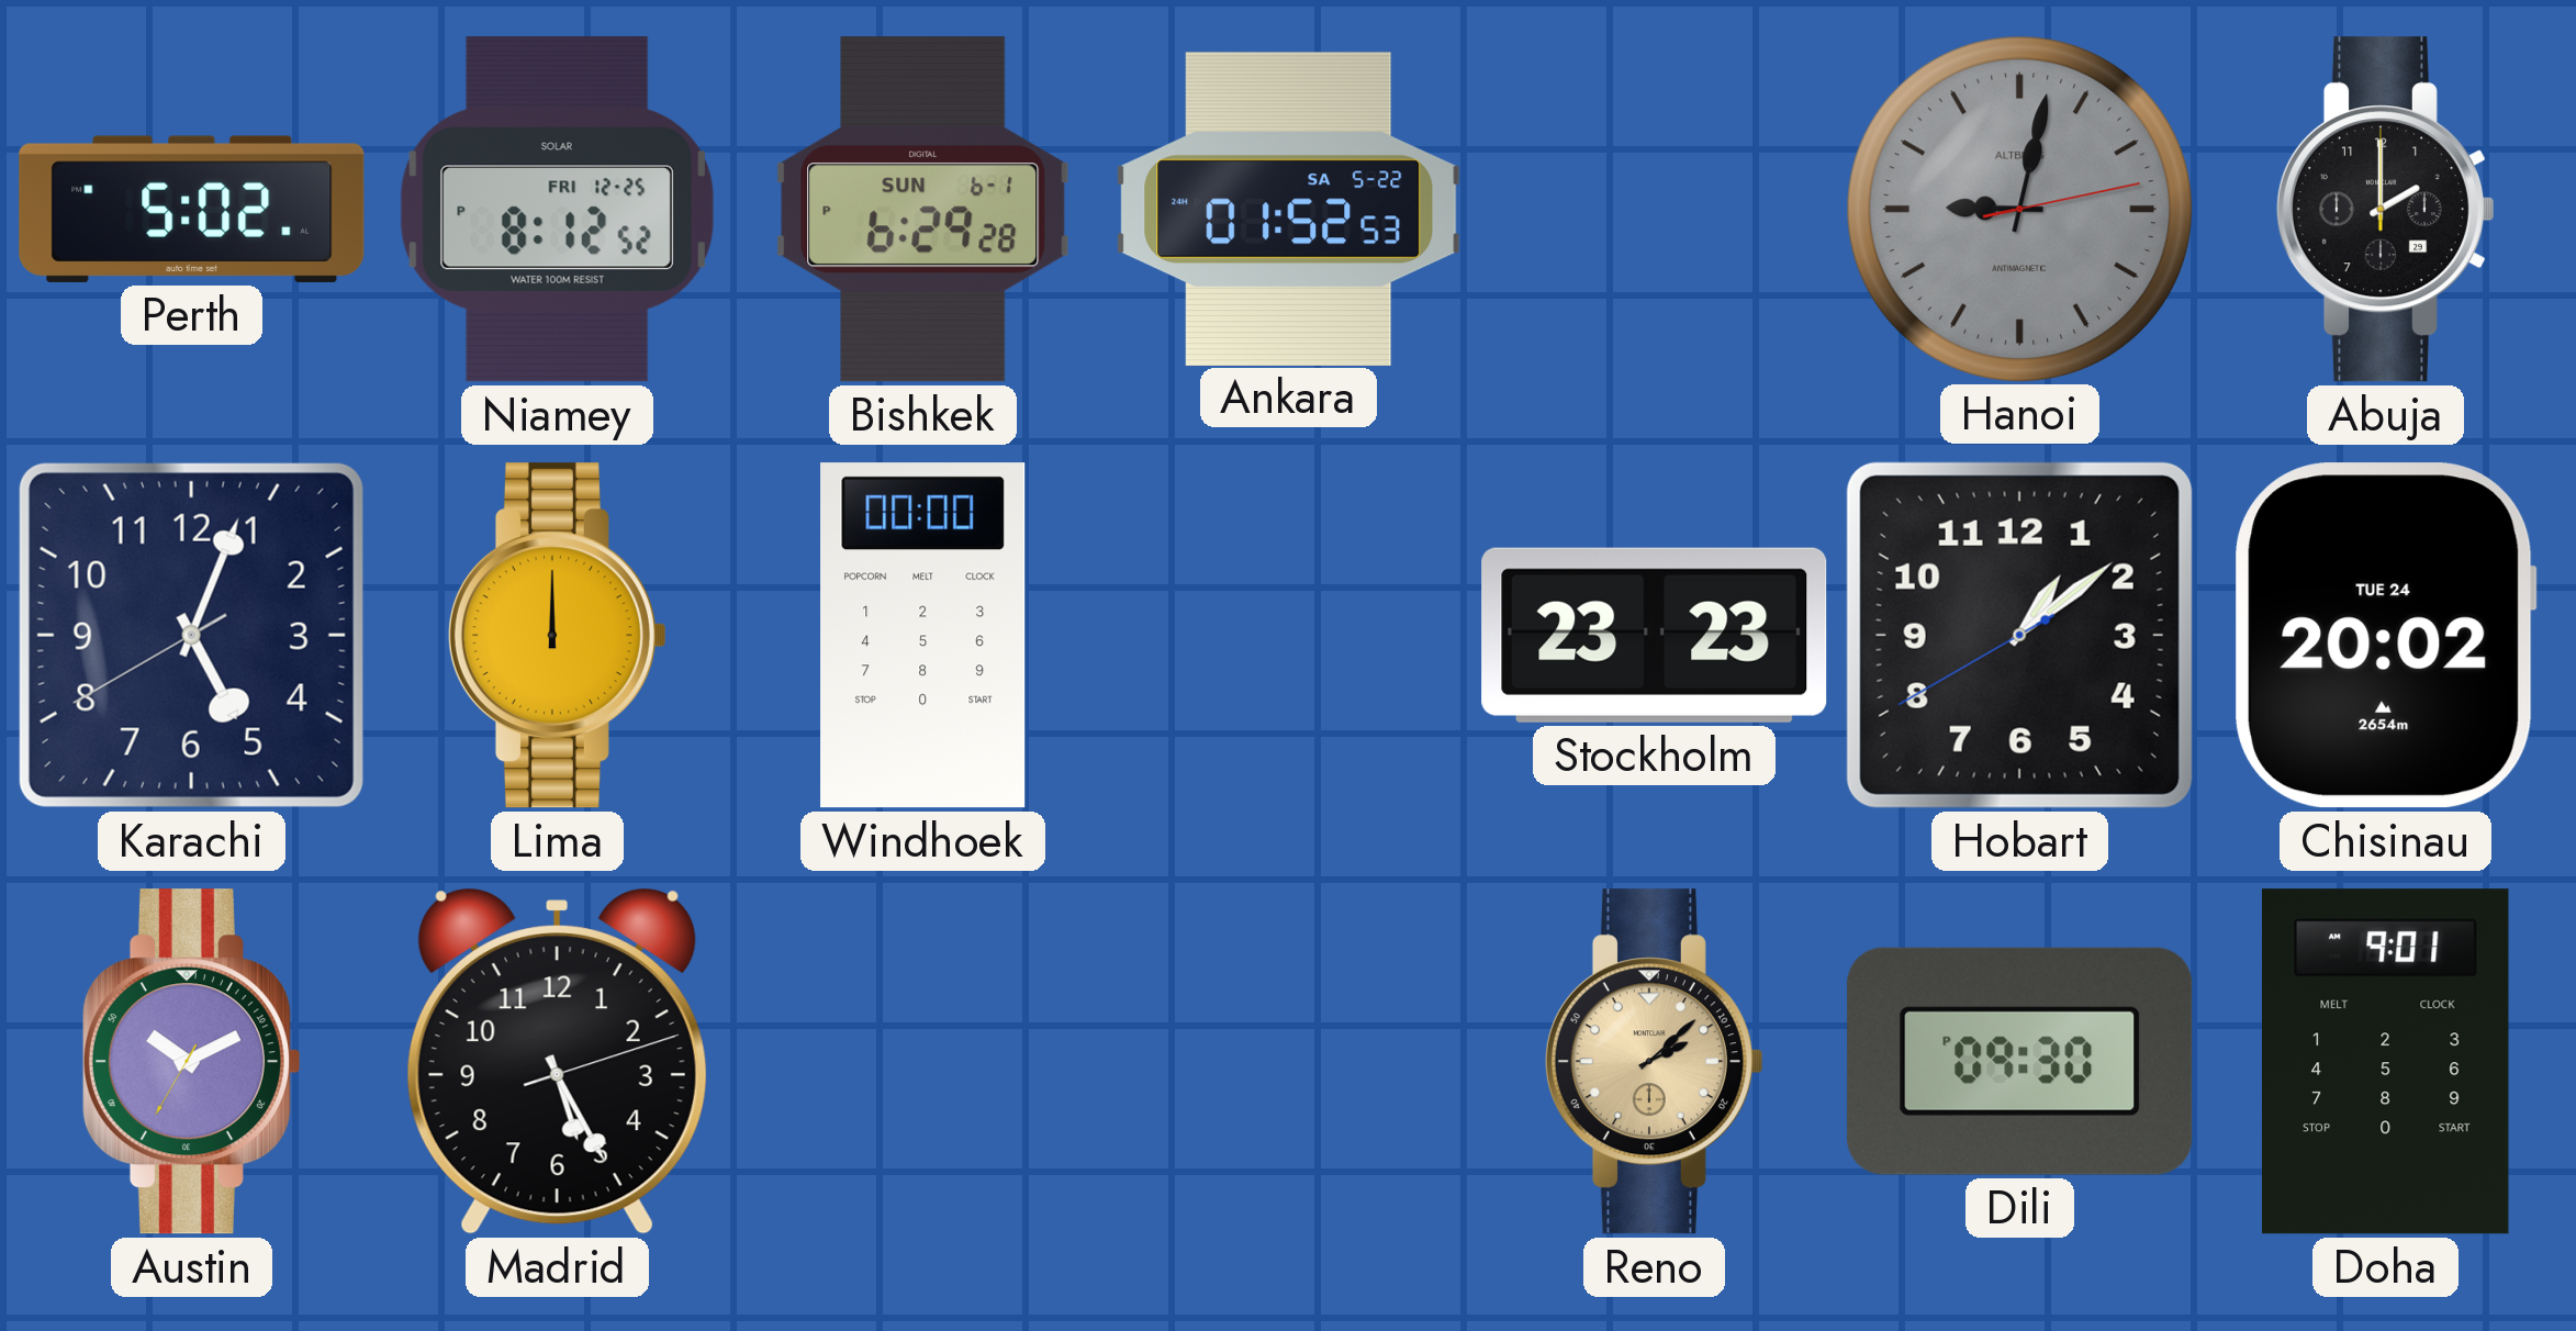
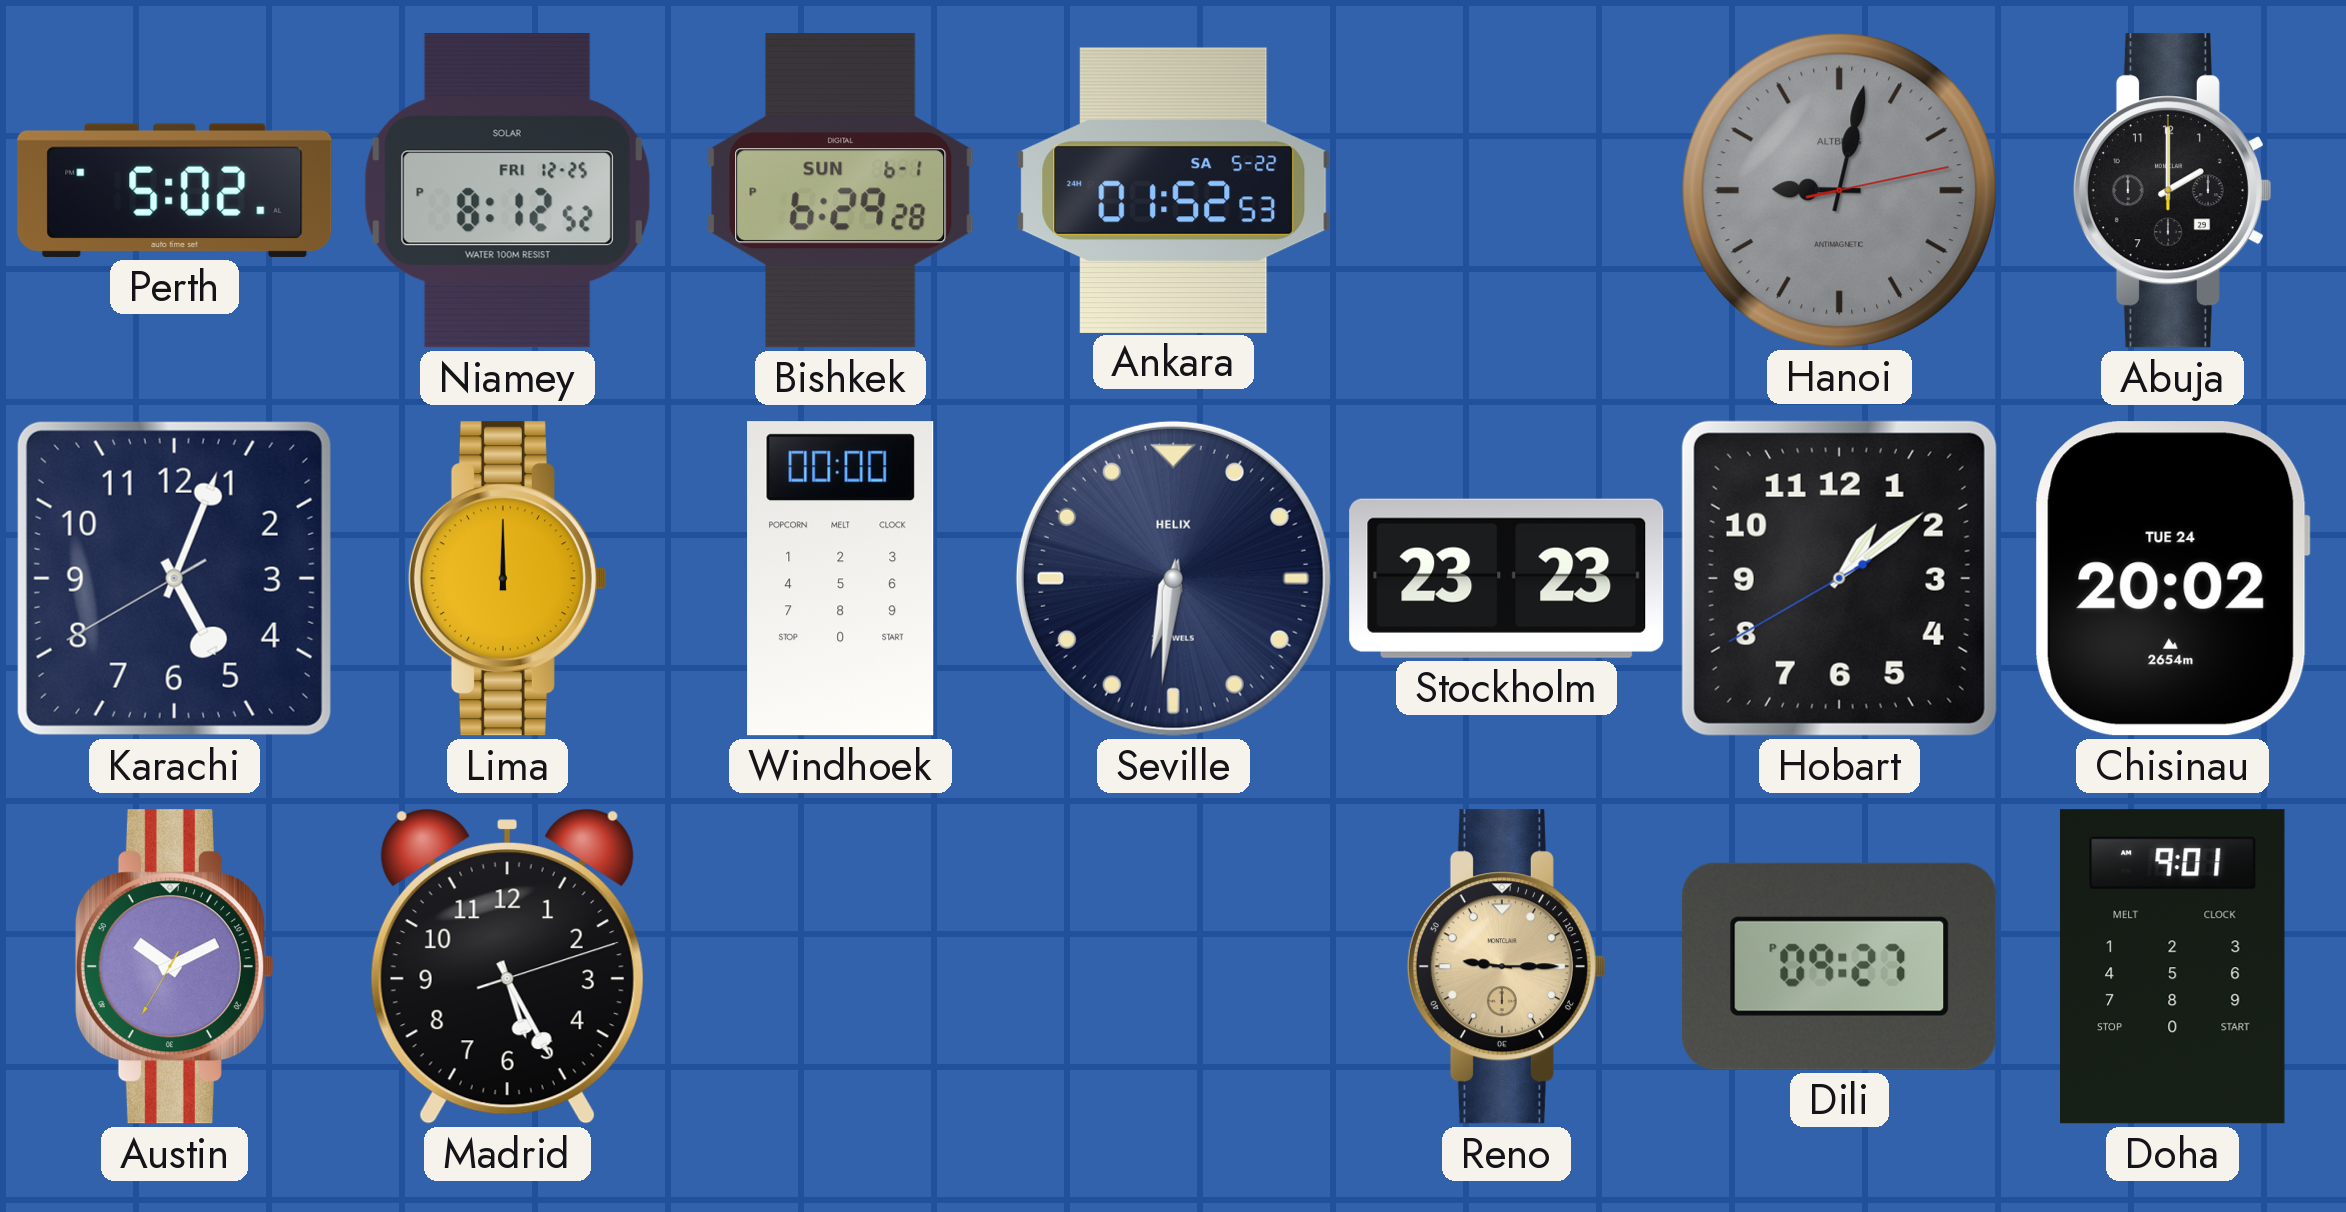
Seville: none -> 6:31
Reno: 2:08 -> 9:15
Dili: 09:30 -> 09:27
